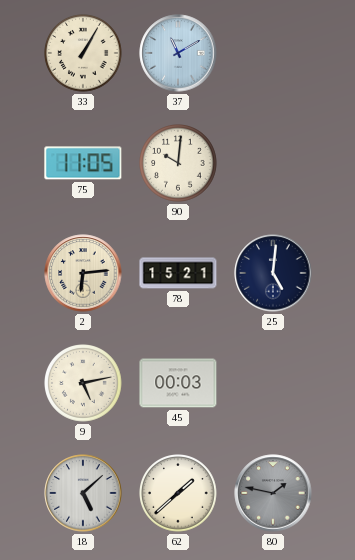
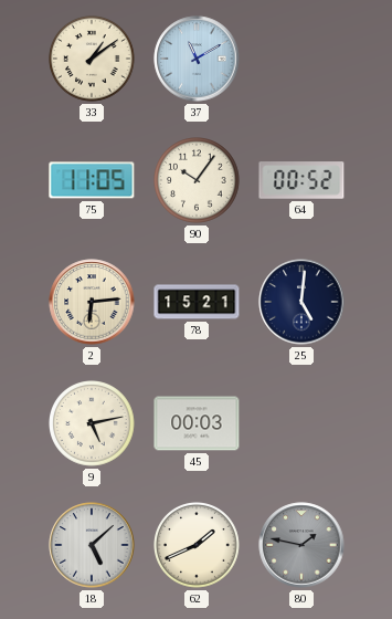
33: 1:05 -> 1:09
90: 10:01 -> 10:06
64: none -> 00:52
62: 1:38 -> 1:41
